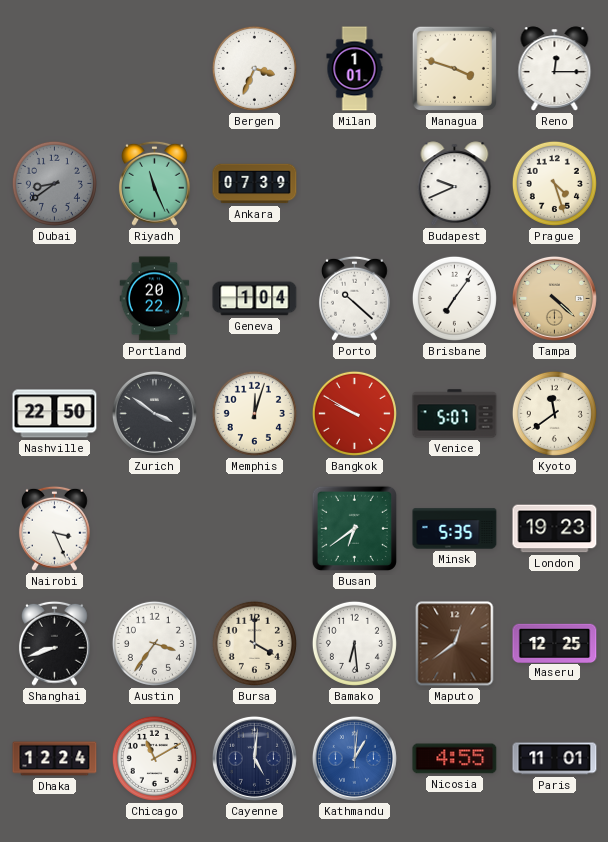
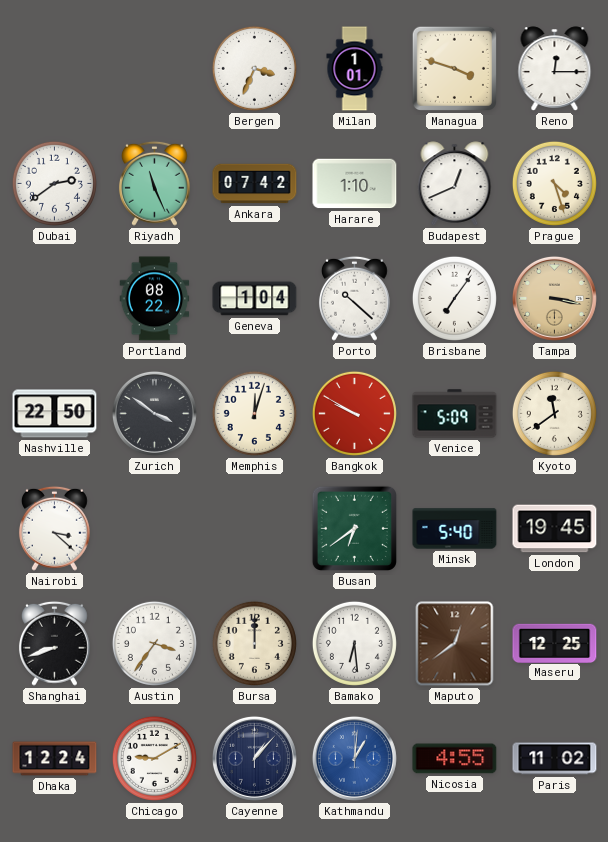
Dubai: 8:39 -> 2:39
Dubai dial: grey -> white
Ankara: 07:39 -> 07:42
Harare: none -> 1:10
Budapest: 9:41 -> 12:41
Portland: 20:22 -> 08:22
Tampa: 4:22 -> 3:17
Venice: 5:07 -> 5:09
Nairobi: 3:26 -> 3:22
Minsk: 5:35 -> 5:40
London: 19:23 -> 19:45
Bursa: 4:00 -> 12:00
Chicago: 11:10 -> 9:10
Cayenne: 5:01 -> 1:07
Paris: 11:01 -> 11:02
